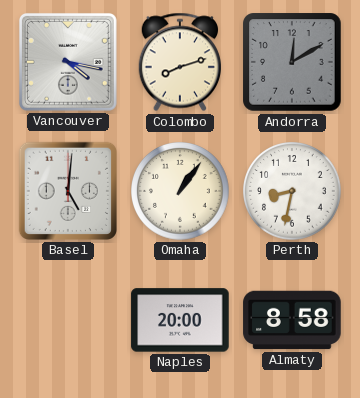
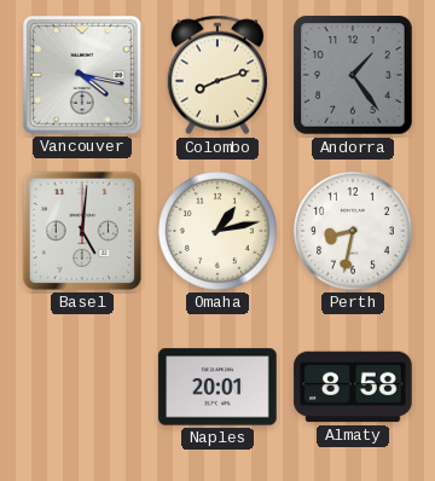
Andorra: 12:10 -> 1:24
Omaha: 1:06 -> 1:13
Naples: 20:00 -> 20:01
